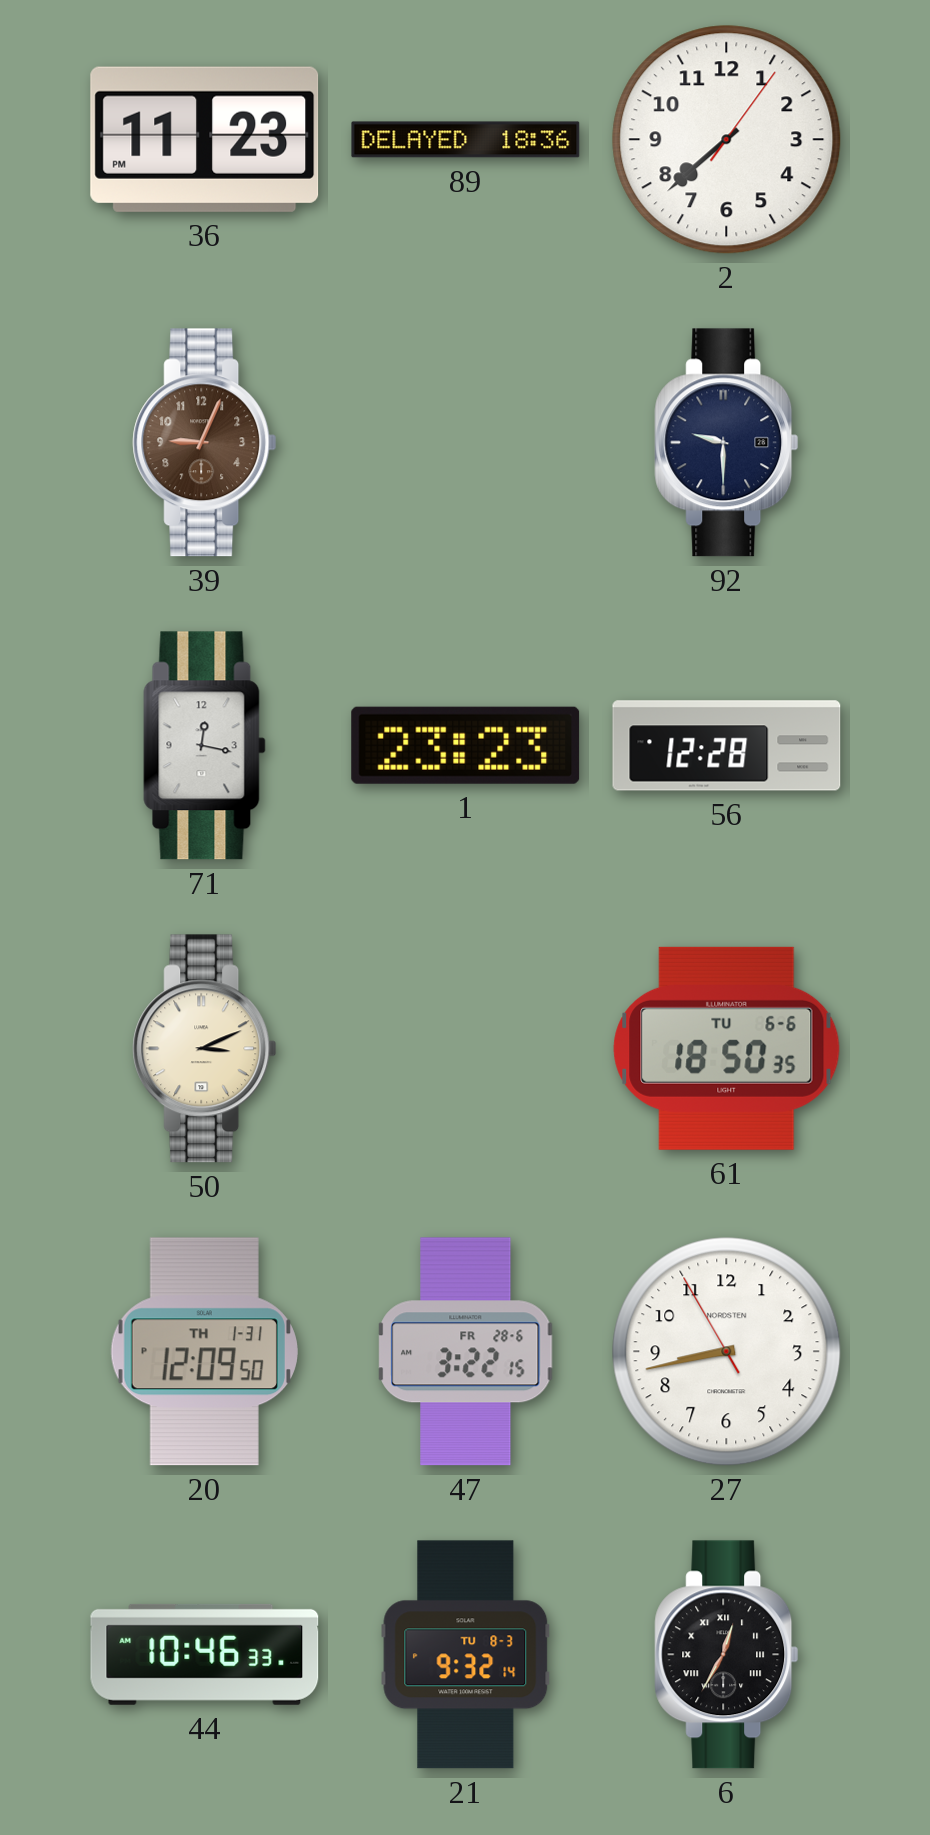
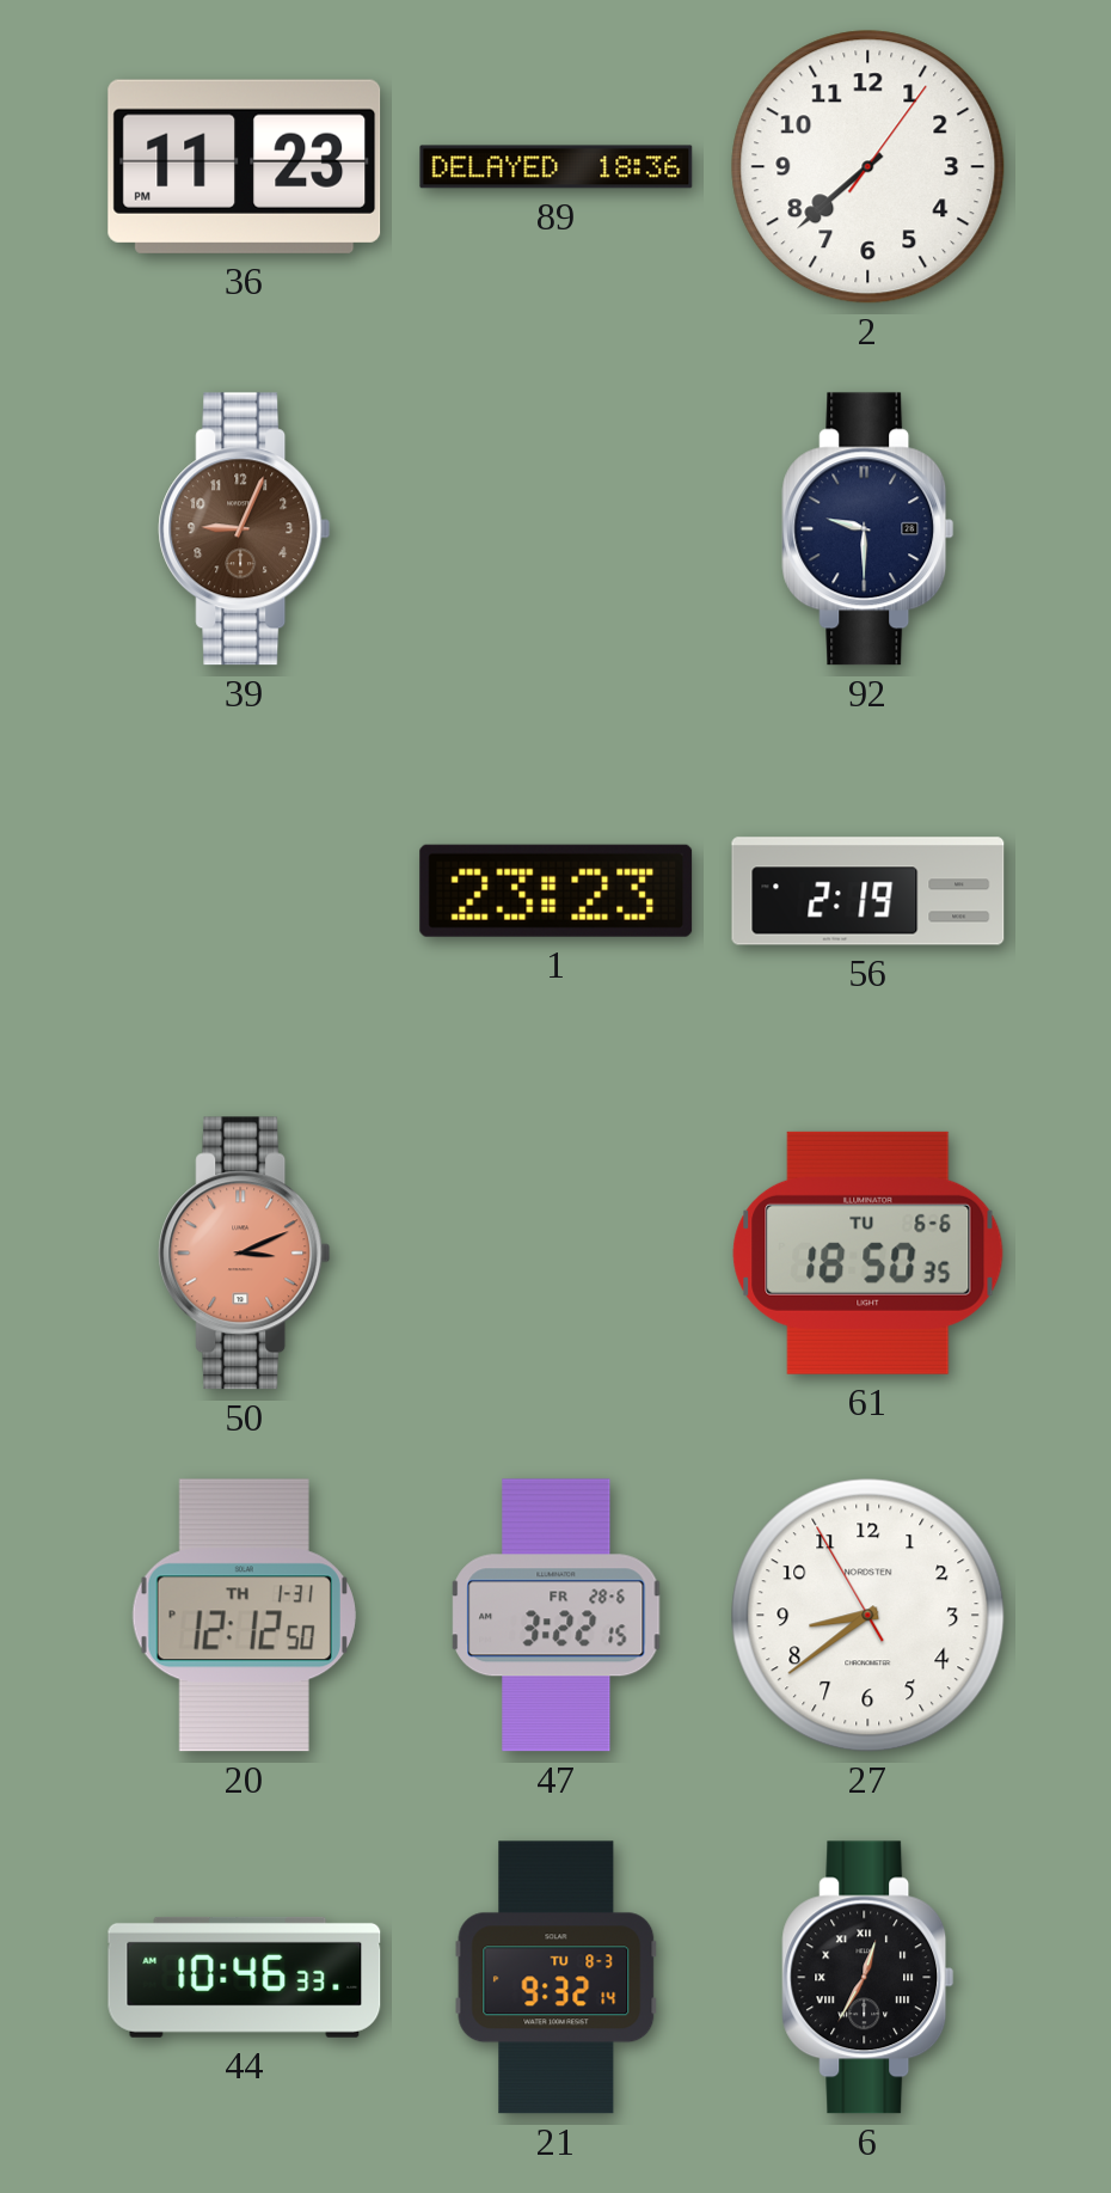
71: 12:17 -> none
56: 12:28 -> 2:19
50 dial: cream -> salmon
20: 12:09 -> 12:12
27: 8:42 -> 8:38
